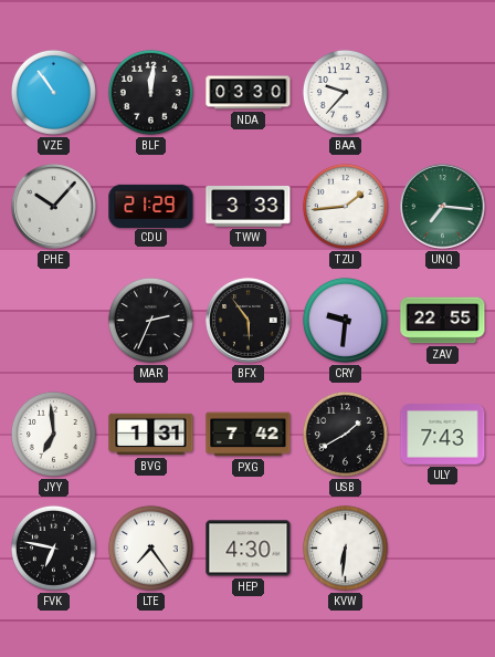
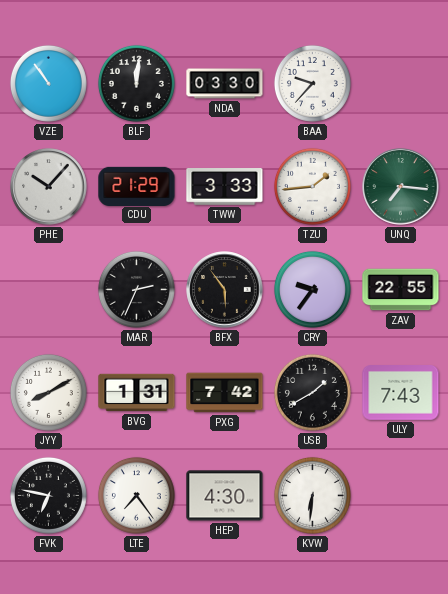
CRY: 9:31 -> 9:36
JYY: 6:59 -> 8:10
